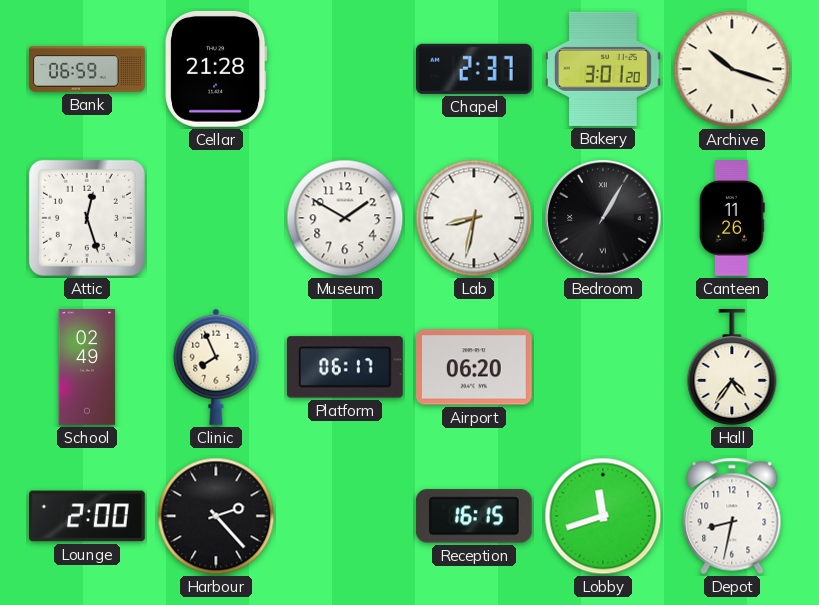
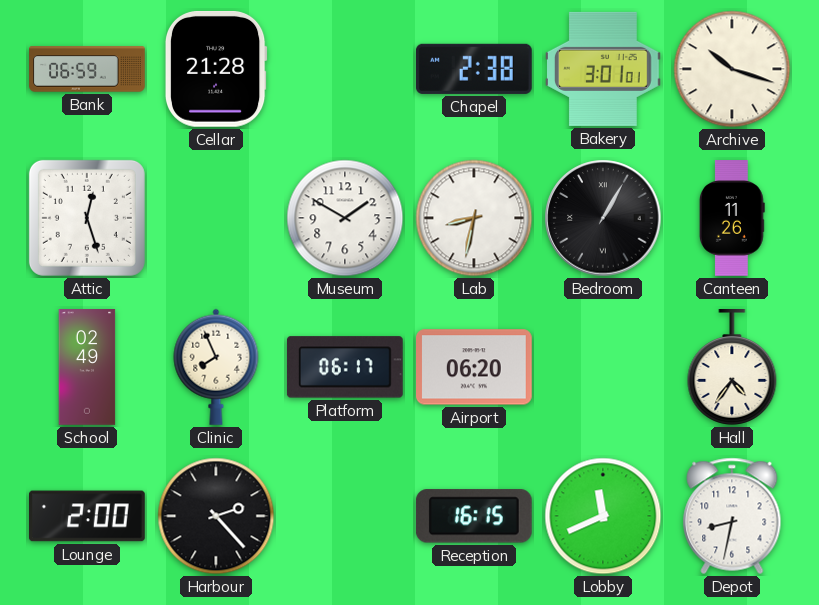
Chapel: 2:37 -> 2:38
Bakery: 3:01:20 -> 3:01:01
Lobby: 11:42 -> 11:41
